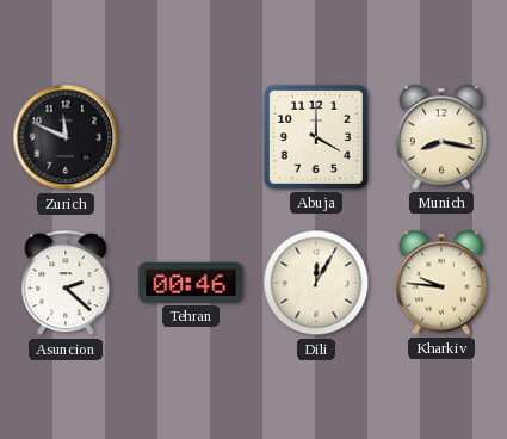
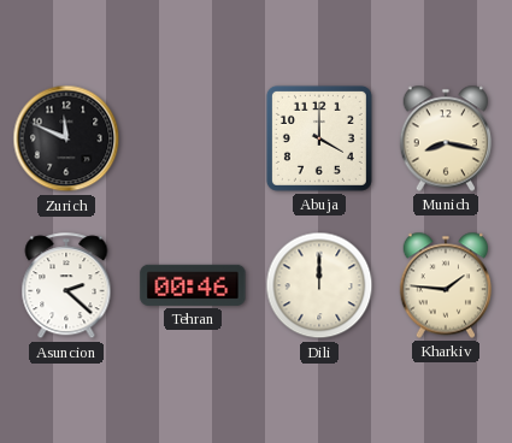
Dili: 12:05 -> 12:00
Kharkiv: 9:46 -> 1:46
